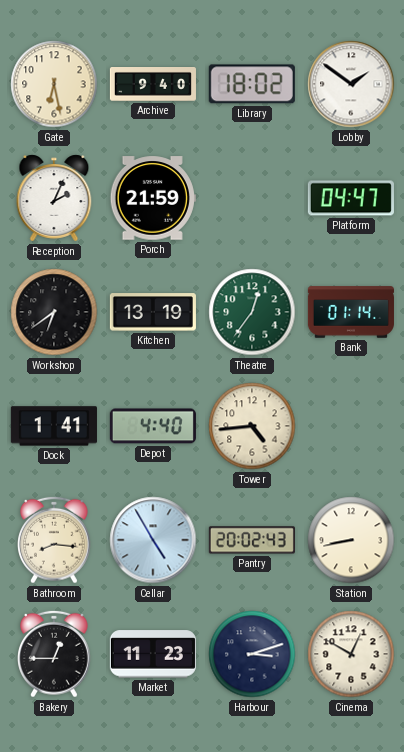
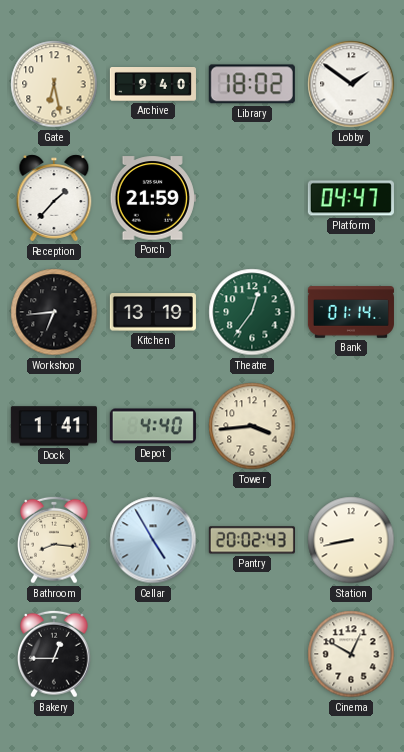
Reception: 2:04 -> 1:37
Workshop: 6:39 -> 6:44
Tower: 4:44 -> 3:44
Market: 11:23 -> none
Harbour: 3:12 -> none
